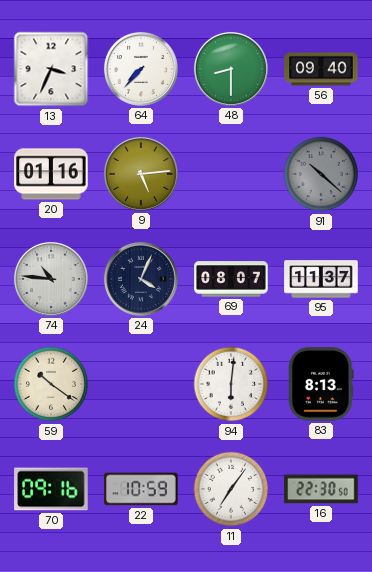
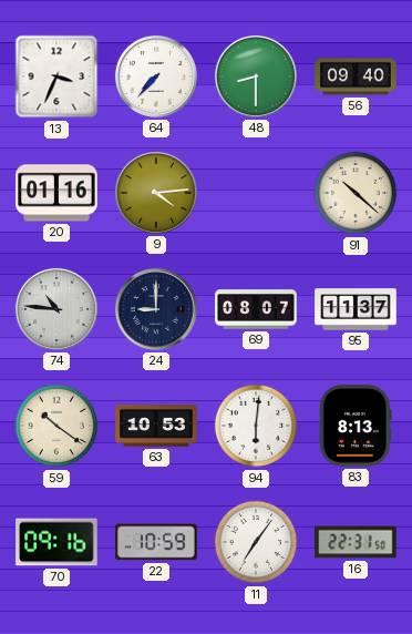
9: 5:14 -> 4:14
91 dial: grey -> cream
24: 4:04 -> 9:00
63: none -> 10:53
16: 22:30 -> 22:31
